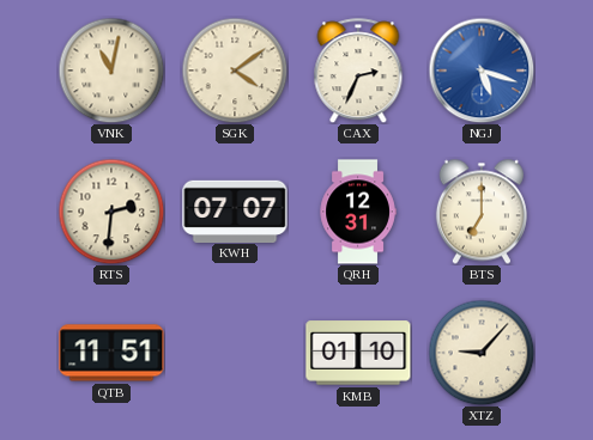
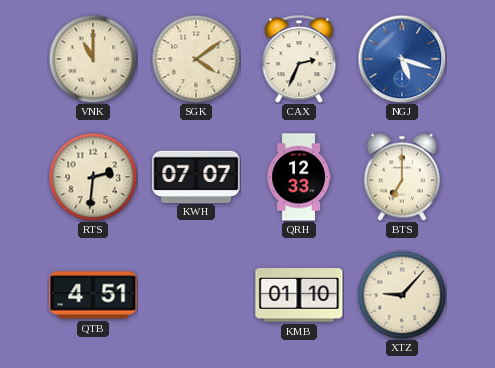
VNK: 11:02 -> 11:00
QRH: 12:31 -> 12:33
QTB: 11:51 -> 4:51
